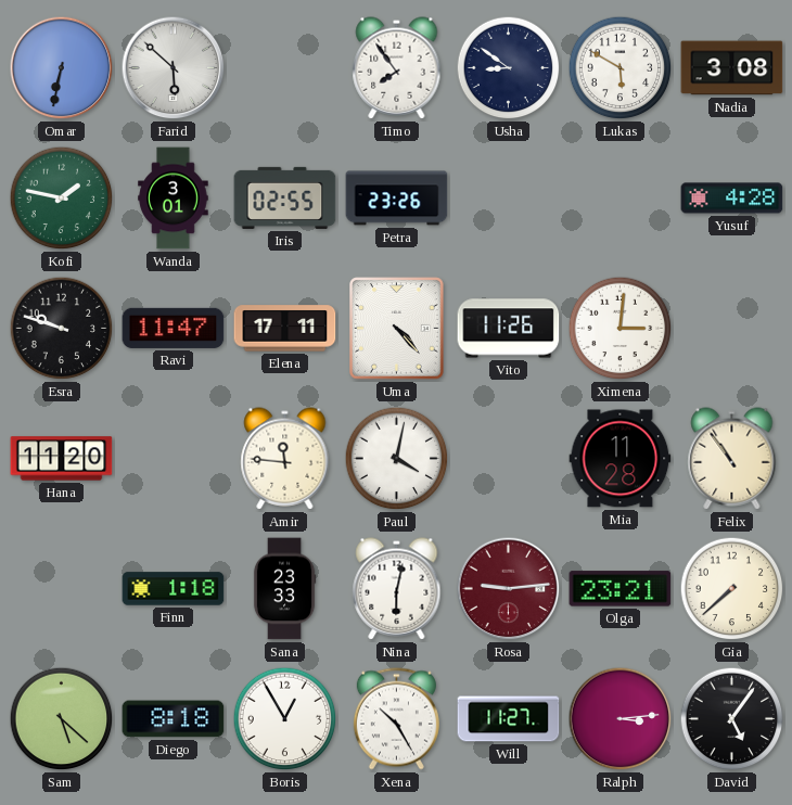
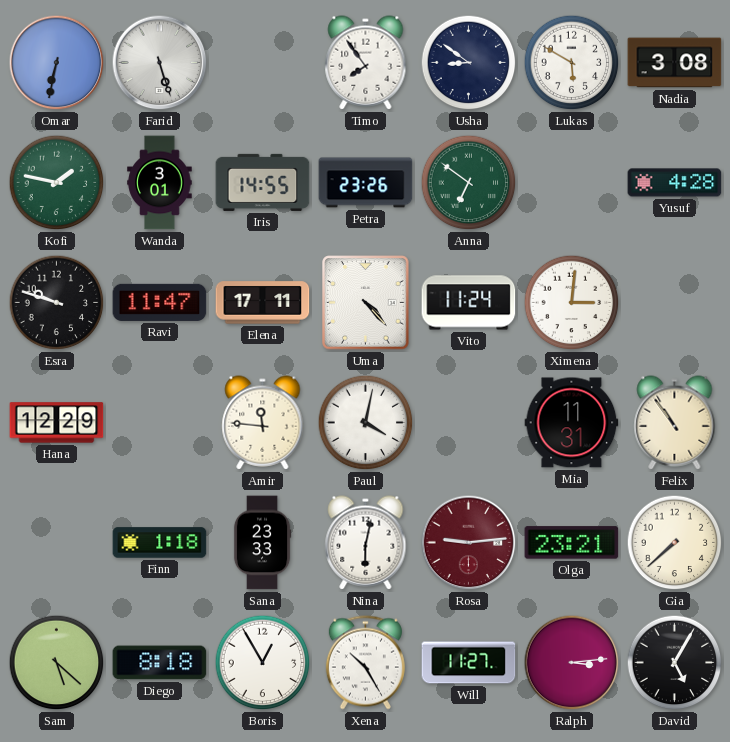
Farid: 5:52 -> 5:27
Iris: 02:55 -> 14:55
Anna: none -> 6:51
Vito: 11:26 -> 11:24
Hana: 11:20 -> 12:29
Mia: 11:28 -> 11:31
David: 5:06 -> 5:05
